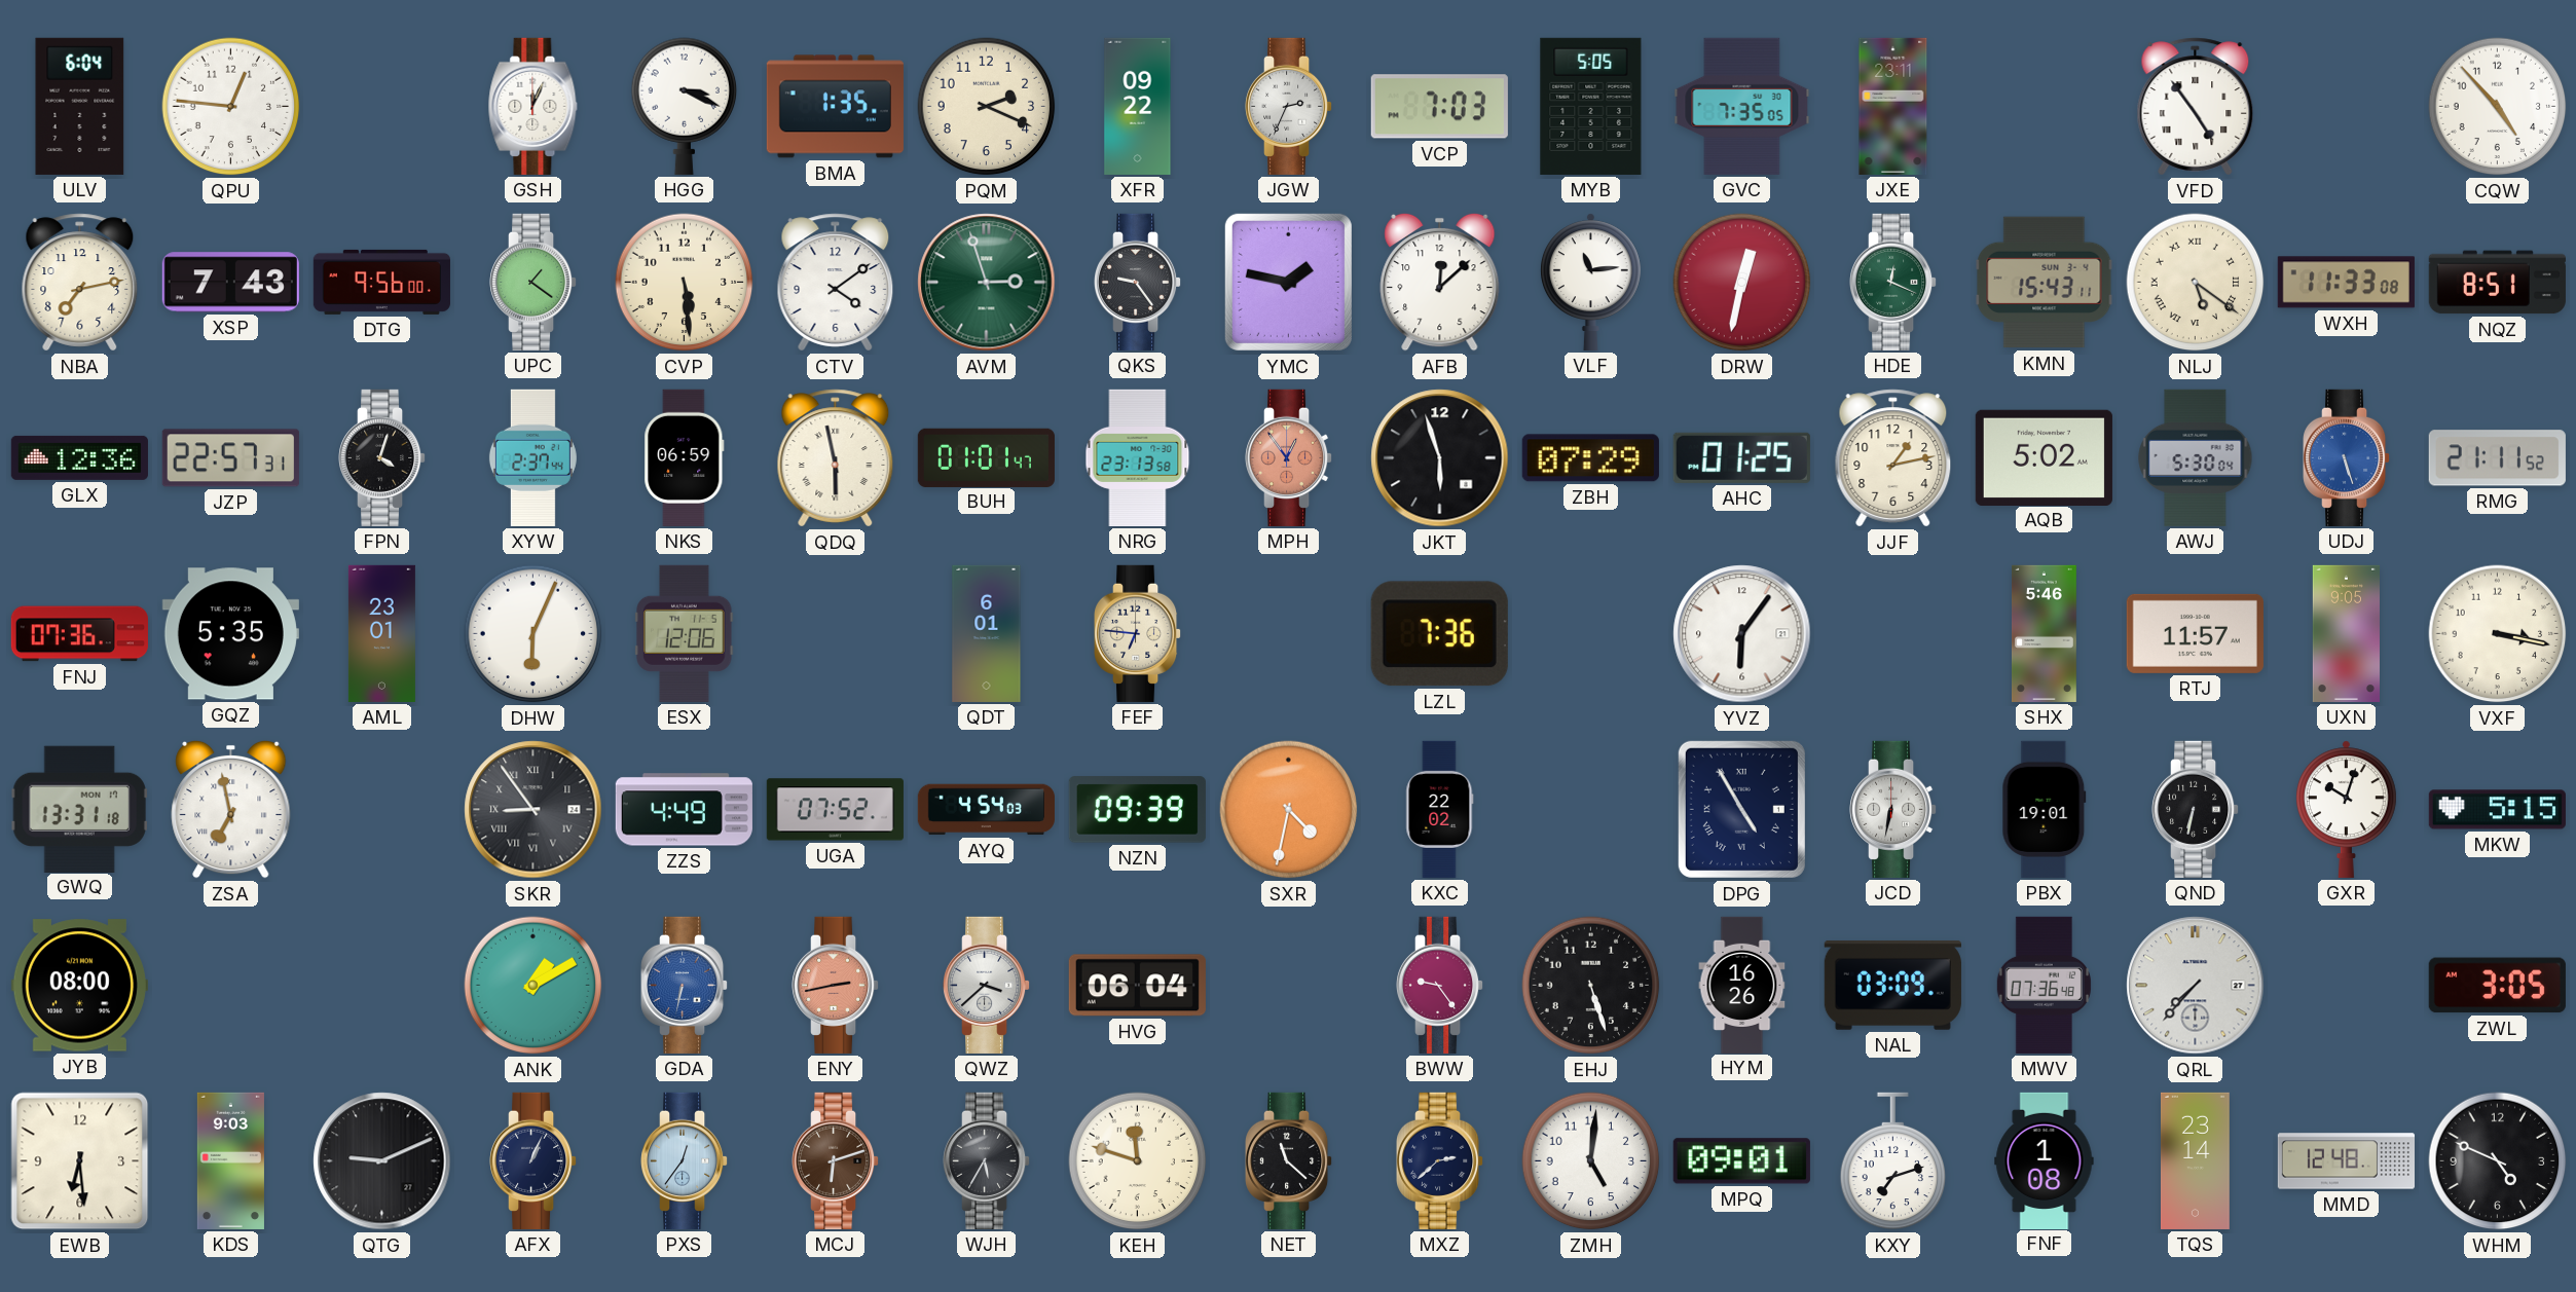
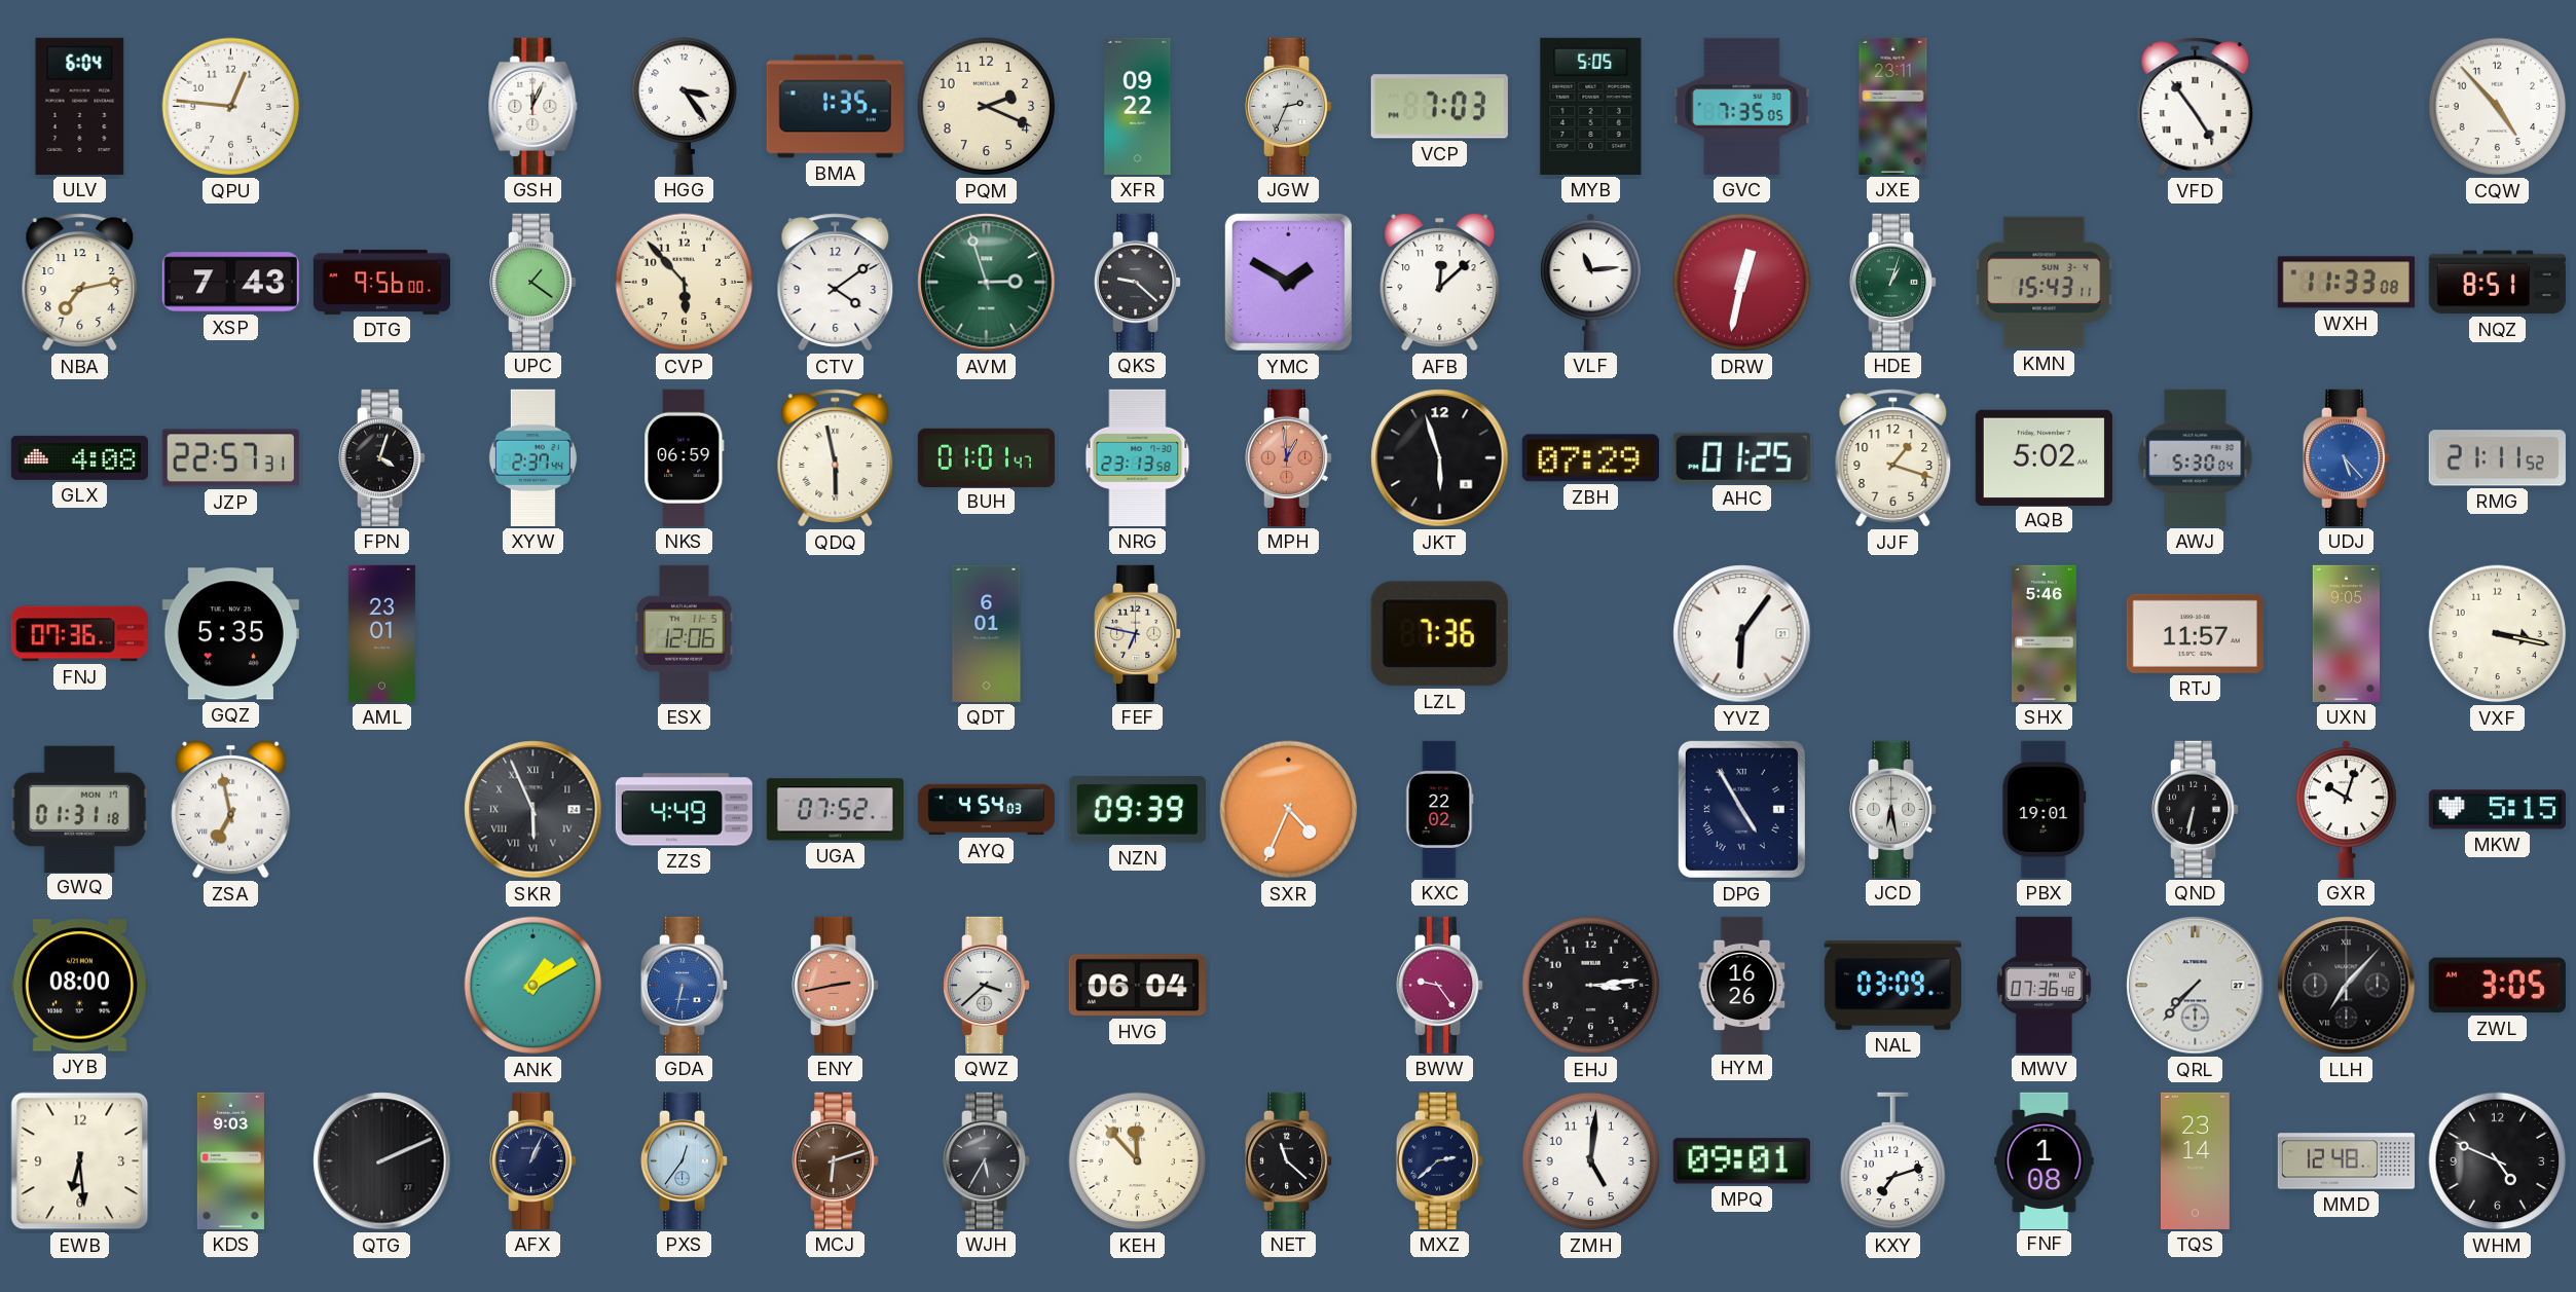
HGG: 3:19 -> 3:24
CVP: 5:29 -> 5:53
QKS: 9:24 -> 9:22
YMC: 1:47 -> 1:50
HDE: 12:19 -> 1:03
NLJ: 5:21 -> none
GLX: 12:36 -> 4:08
MPH: 12:54 -> 12:59
JJF: 1:13 -> 1:18
UDJ: 5:27 -> 5:23
DHW: 6:04 -> none
FEF: 6:46 -> 6:47
GWQ: 13:31 -> 01:31
SKR: 8:54 -> 5:56
SXR: 4:32 -> 4:34
JCD: 6:32 -> 6:28
EHJ: 5:27 -> 3:14
LLH: none -> 7:07
QTG: 9:11 -> 2:11
KEH: 11:48 -> 11:53
